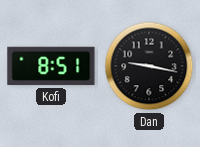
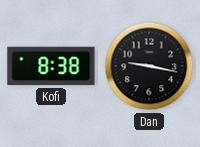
Kofi: 8:51 -> 8:38
